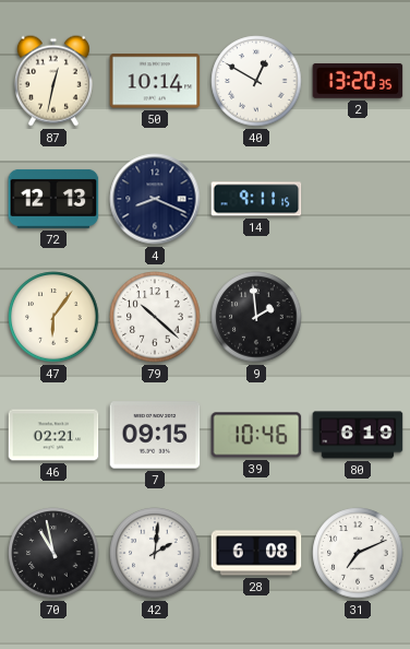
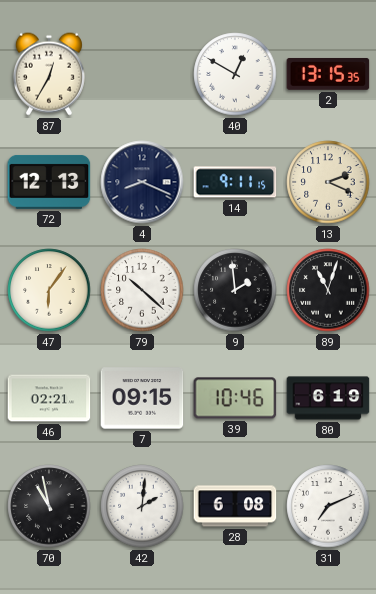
87: 12:32 -> 12:35
50: 10:14 -> none
2: 13:20 -> 13:15
13: none -> 2:19
89: none -> 11:03
